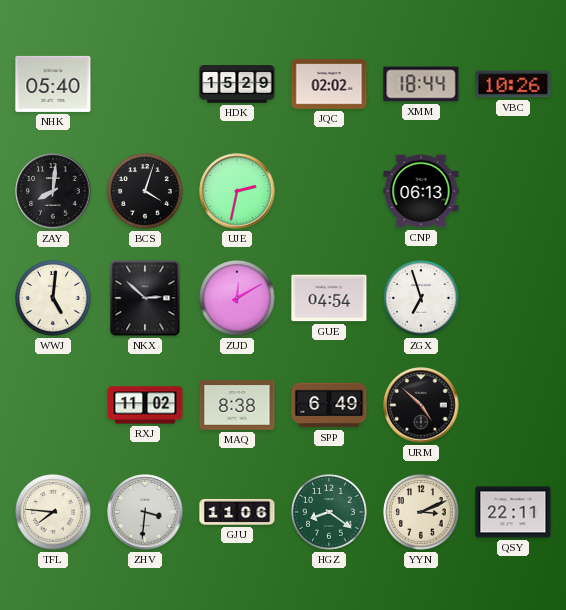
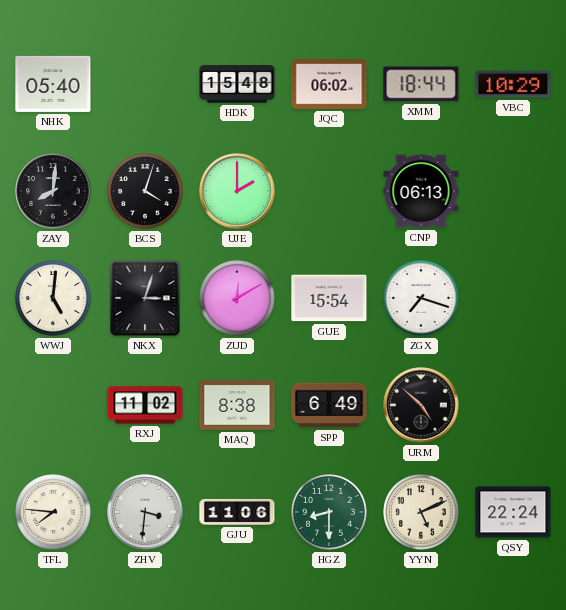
HDK: 15:29 -> 15:48
JQC: 02:02 -> 06:02
VBC: 10:26 -> 10:29
UJE: 2:32 -> 2:00
NKX: 2:52 -> 3:03
GUE: 04:54 -> 15:54
ZGX: 6:57 -> 7:18
HGZ: 8:21 -> 8:30
YYN: 3:11 -> 5:11
QSY: 22:11 -> 22:24
